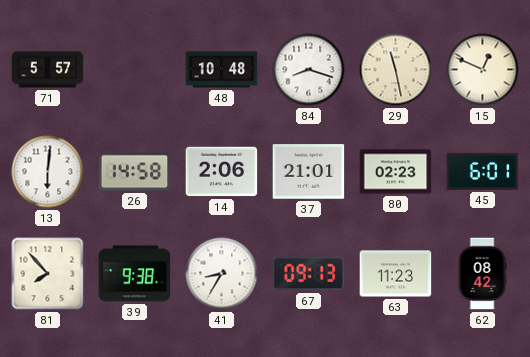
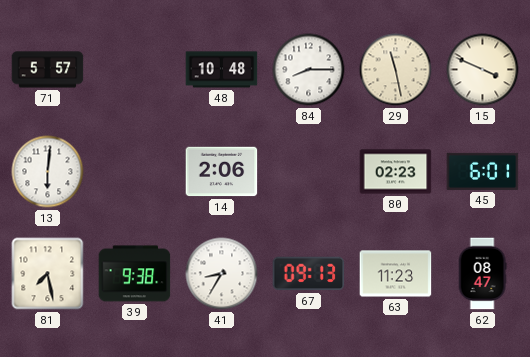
84: 8:18 -> 8:15
15: 12:49 -> 3:49
26: 14:58 -> none
37: 21:01 -> none
81: 7:53 -> 7:28
62: 08:42 -> 08:47
